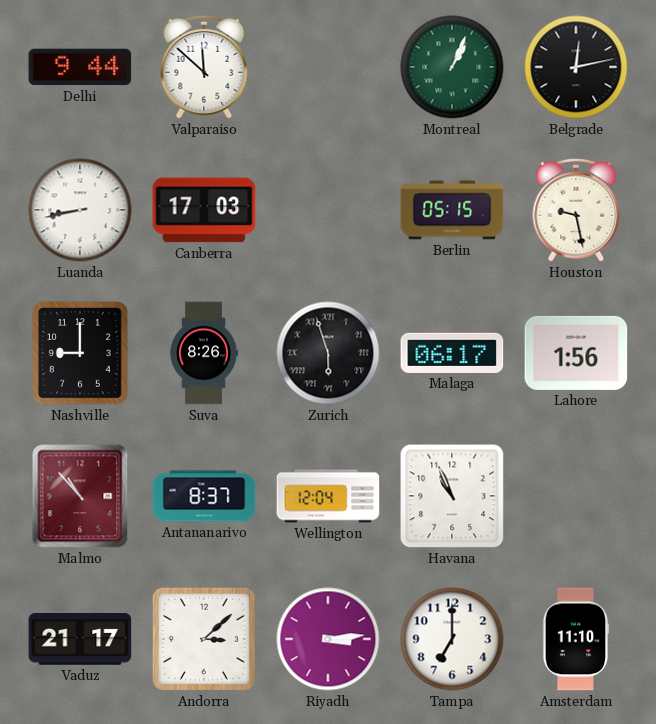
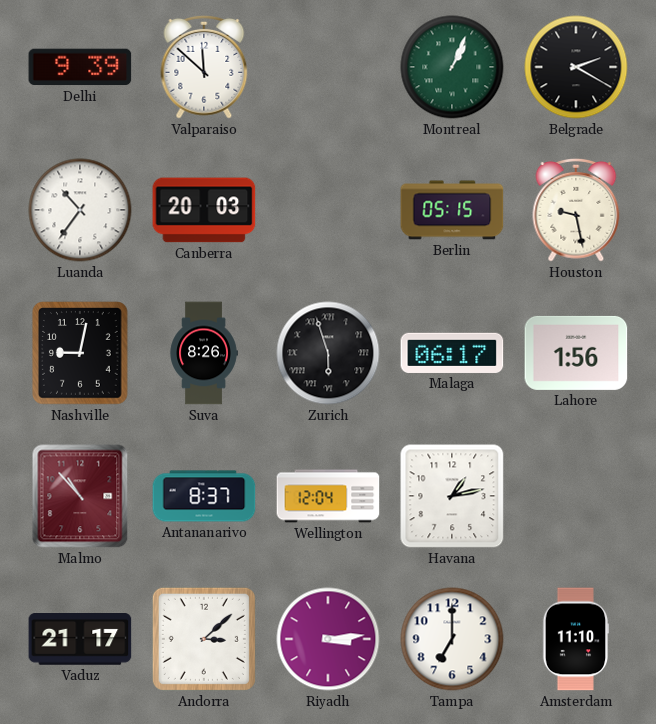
Delhi: 9:44 -> 9:39
Belgrade: 12:13 -> 2:20
Luanda: 8:43 -> 10:36
Canberra: 17:03 -> 20:03
Nashville: 9:00 -> 9:02
Havana: 10:56 -> 1:13
